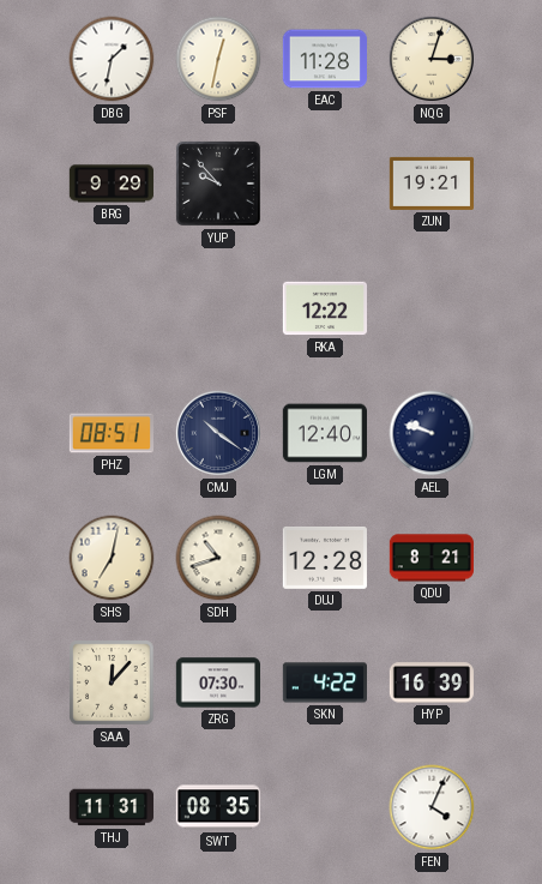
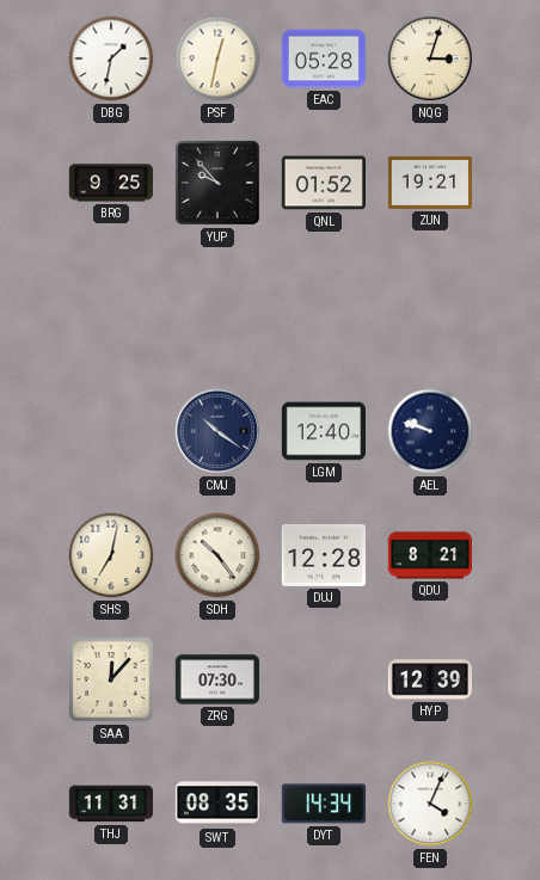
EAC: 11:28 -> 05:28
BRG: 9:29 -> 9:25
QNL: none -> 01:52
RKA: 12:22 -> none
PHZ: 08:51 -> none
SDH: 10:42 -> 10:24
SKN: 4:22 -> none
HYP: 16:39 -> 12:39
DYT: none -> 14:34
